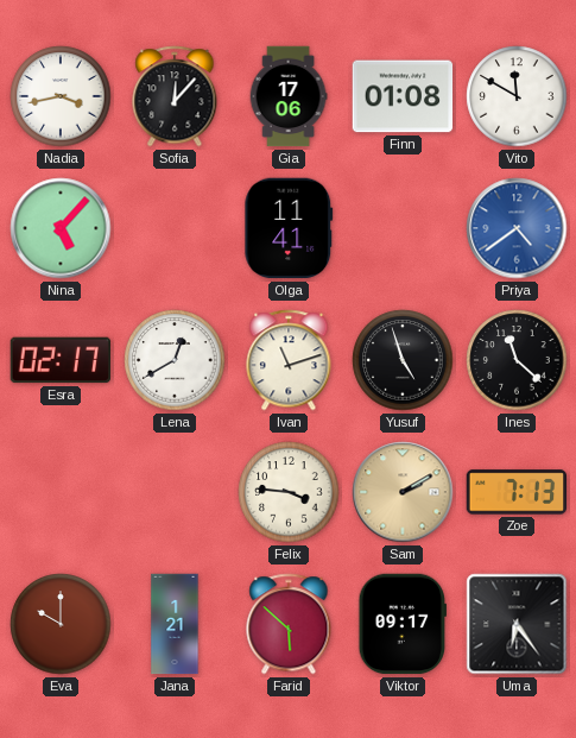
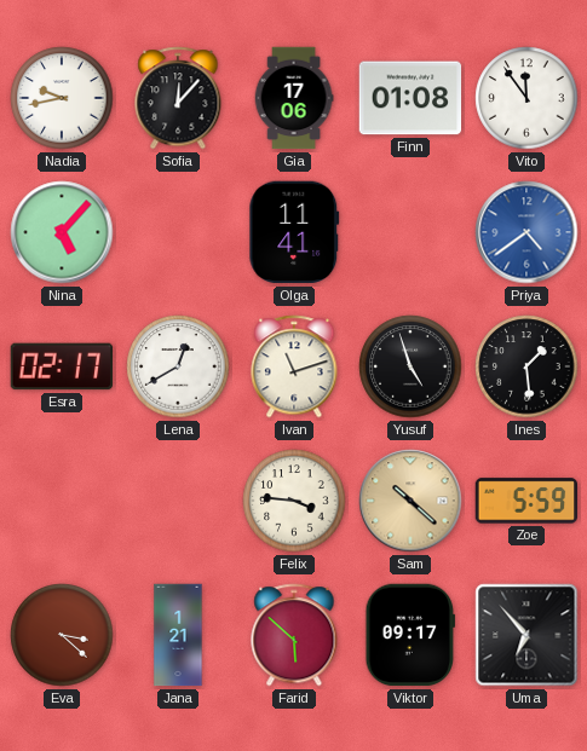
Nadia: 3:43 -> 9:43
Vito: 11:50 -> 11:54
Ines: 11:22 -> 1:29
Sam: 2:10 -> 10:22
Zoe: 7:13 -> 5:59
Eva: 10:00 -> 3:22
Uma: 6:24 -> 6:53
